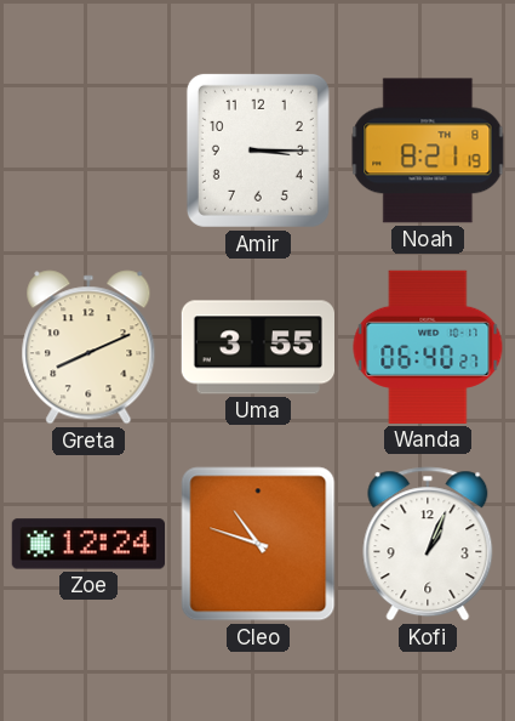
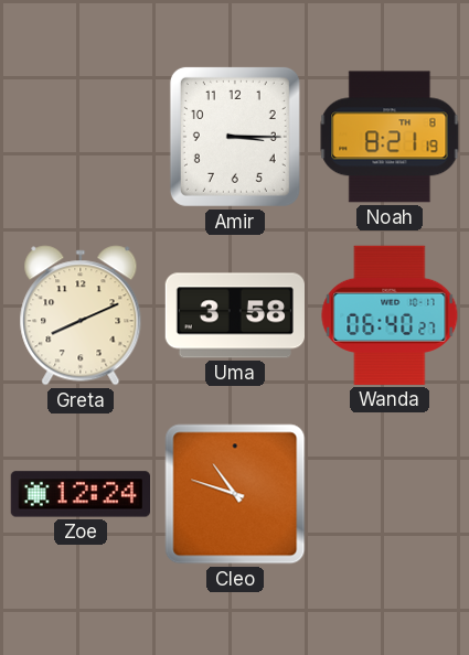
Uma: 3:55 -> 3:58
Kofi: 1:04 -> none
